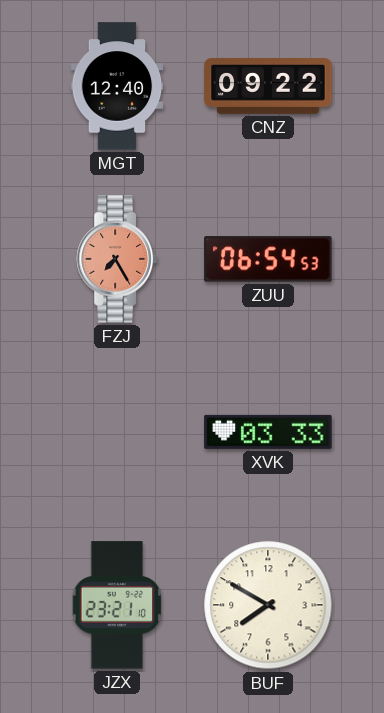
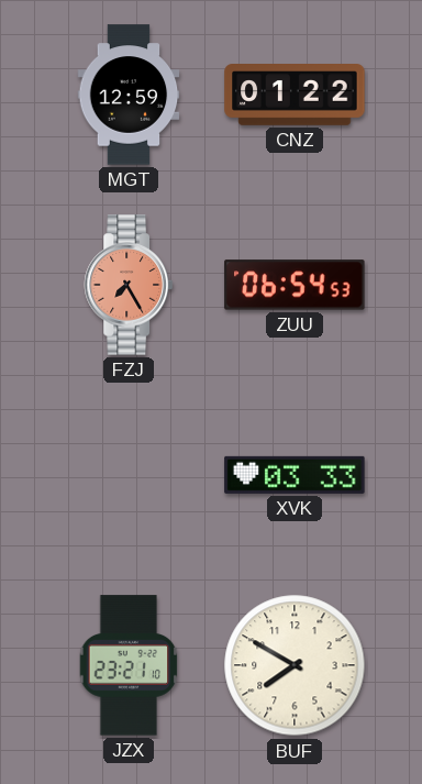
MGT: 12:40 -> 12:59
CNZ: 09:22 -> 01:22
